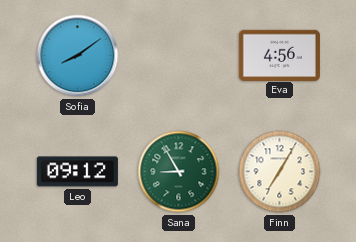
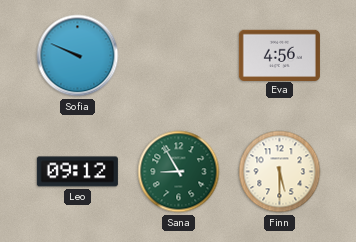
Sofia: 8:09 -> 9:49
Finn: 7:05 -> 5:30
